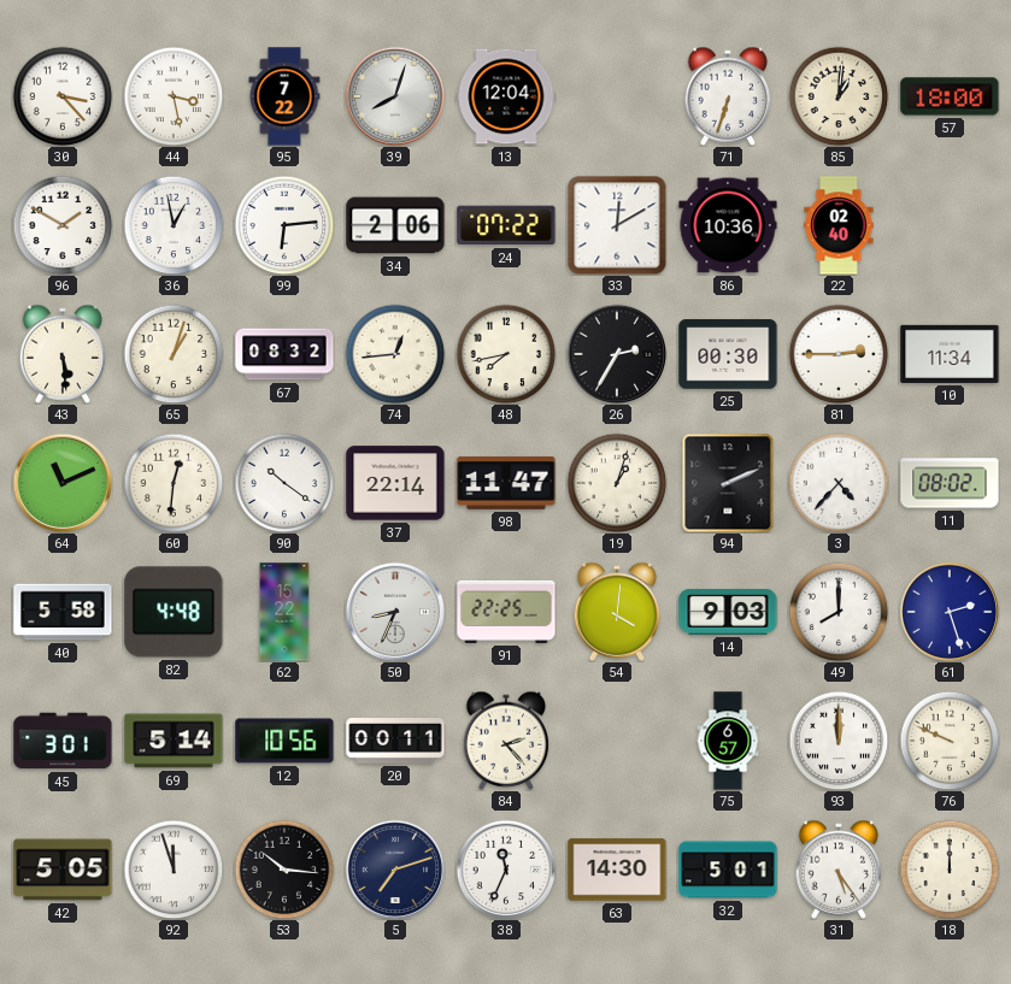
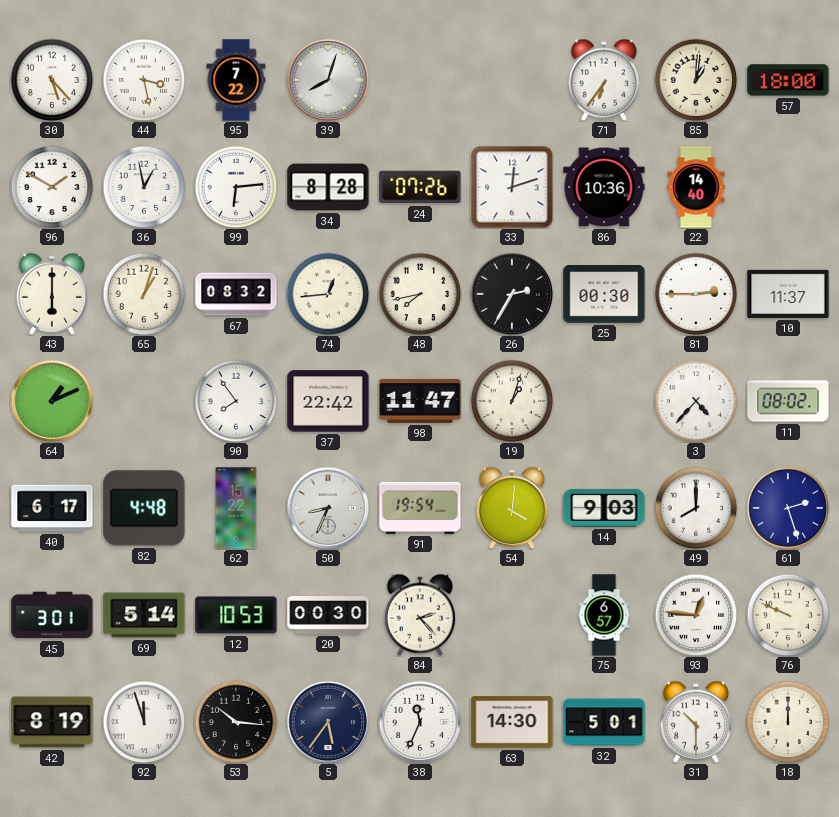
30: 3:23 -> 5:23
13: 12:04 -> none
71: 6:33 -> 6:36
34: 2:06 -> 8:28
24: 07:22 -> 07:26
33: 12:10 -> 12:12
22: 02:40 -> 14:40
43: 5:29 -> 6:00
10: 11:34 -> 11:37
64: 11:11 -> 1:11
60: 12:31 -> none
90: 10:21 -> 7:54
37: 22:14 -> 22:42
94: 2:11 -> none
40: 5:58 -> 6:17
91: 22:25 -> 19:54
12: 10:56 -> 10:53
20: 00:11 -> 00:30
93: 12:00 -> 12:46
42: 5:05 -> 8:19
5: 7:12 -> 5:36
31: 5:24 -> 10:30
